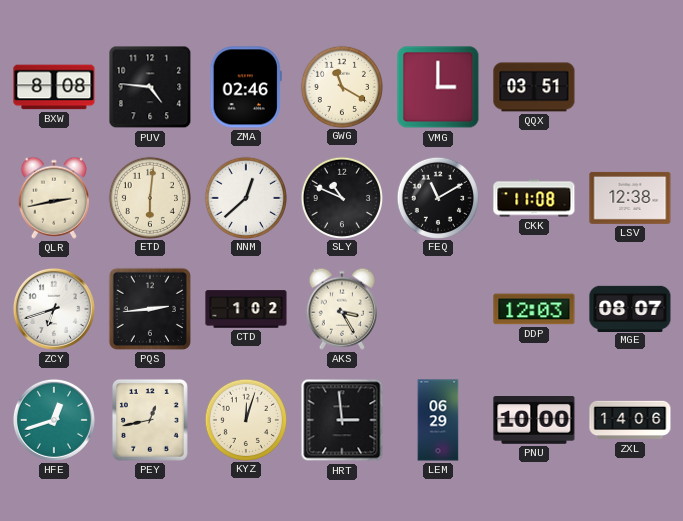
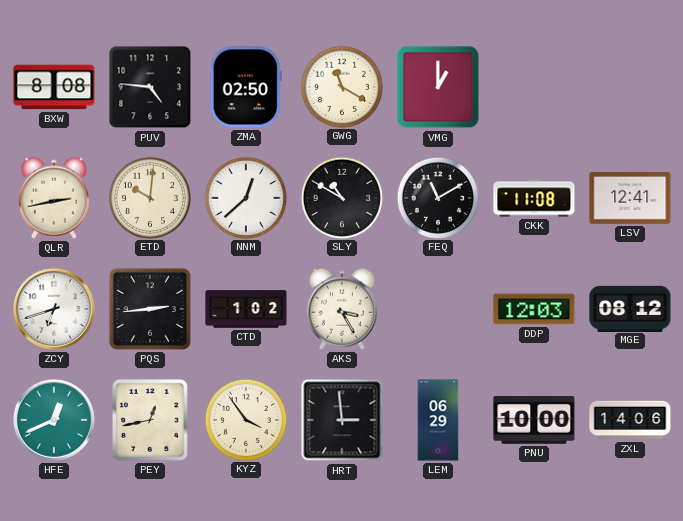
ZMA: 02:46 -> 02:50
VMG: 3:00 -> 1:00
QQX: 03:51 -> none
ETD: 6:01 -> 10:01
SLY: 10:49 -> 10:50
LSV: 12:38 -> 12:41
MGE: 08:07 -> 08:12
HFE: 12:42 -> 12:41
KYZ: 12:03 -> 3:54
